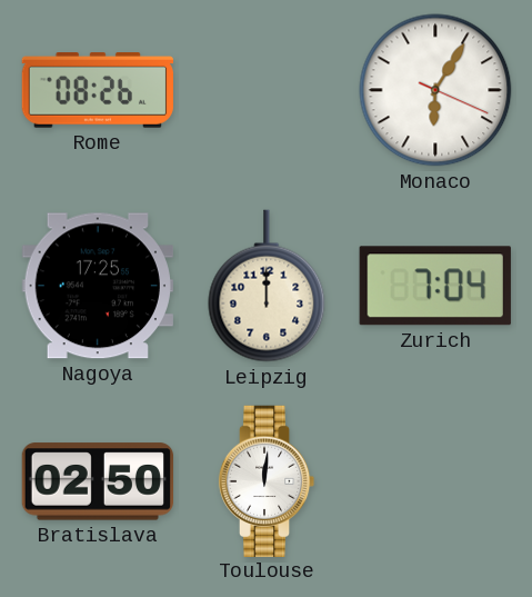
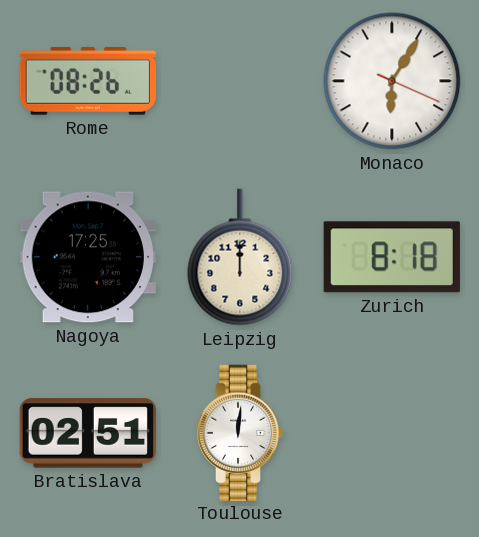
Zurich: 7:04 -> 8:18
Bratislava: 02:50 -> 02:51
